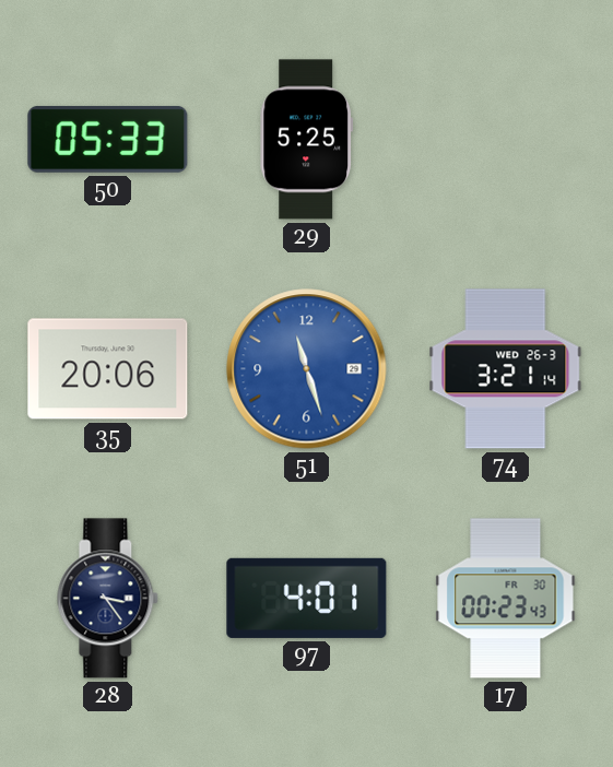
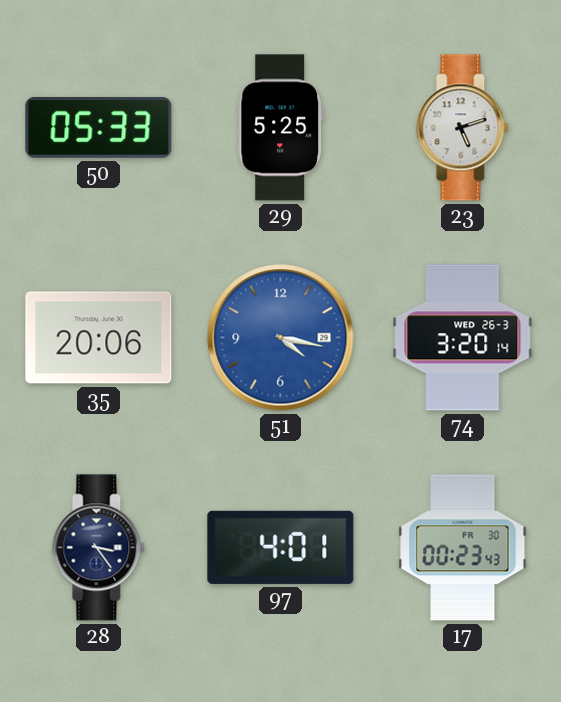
23: none -> 5:12
51: 11:27 -> 4:17
74: 3:21 -> 3:20
